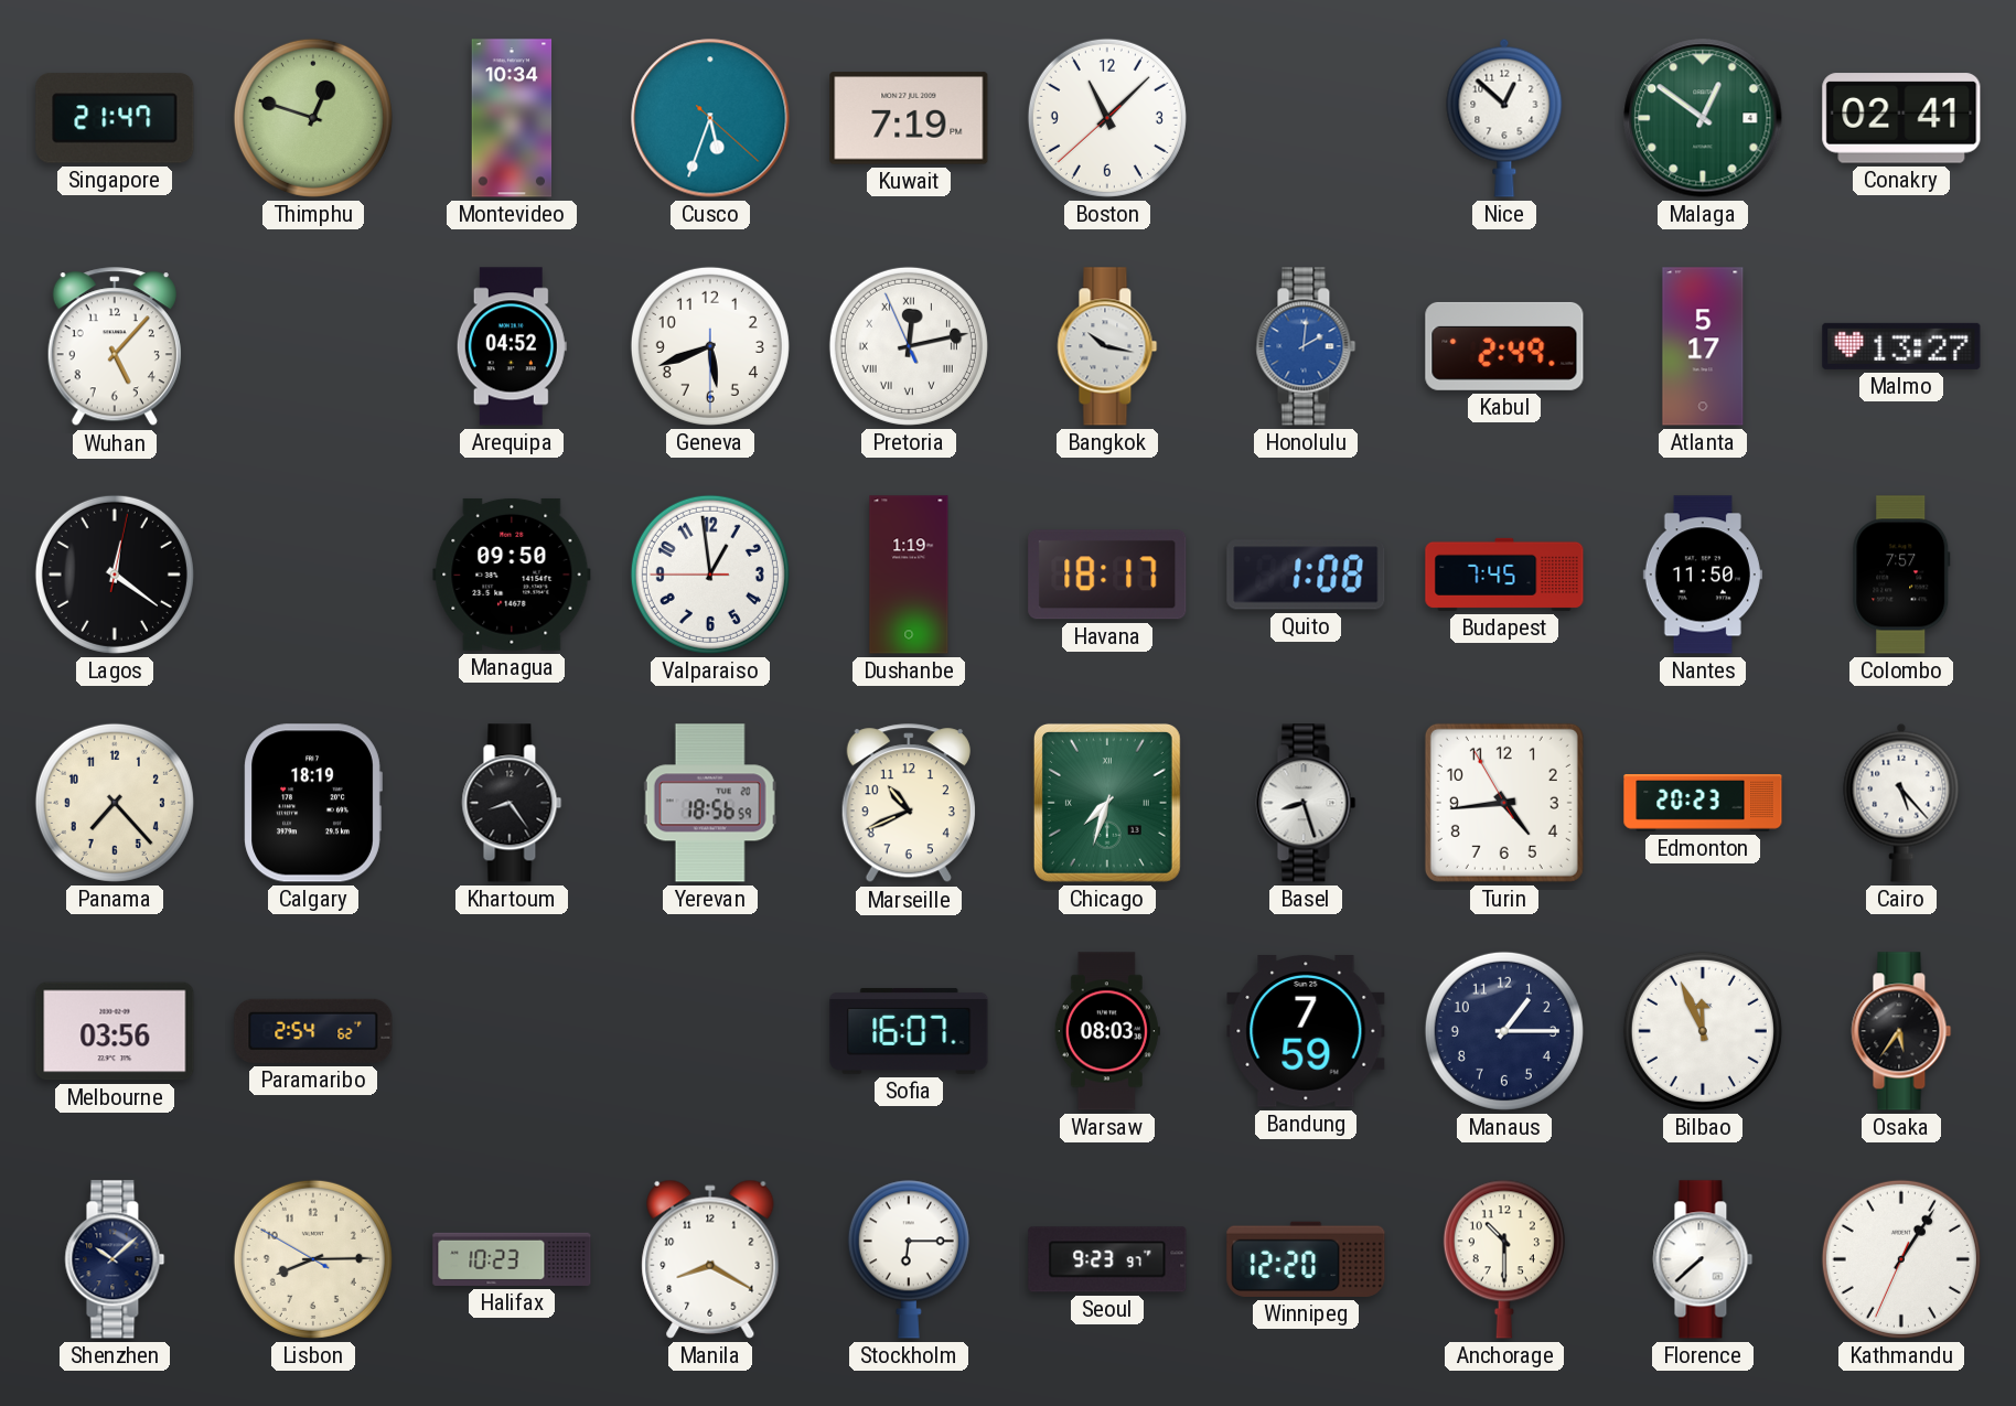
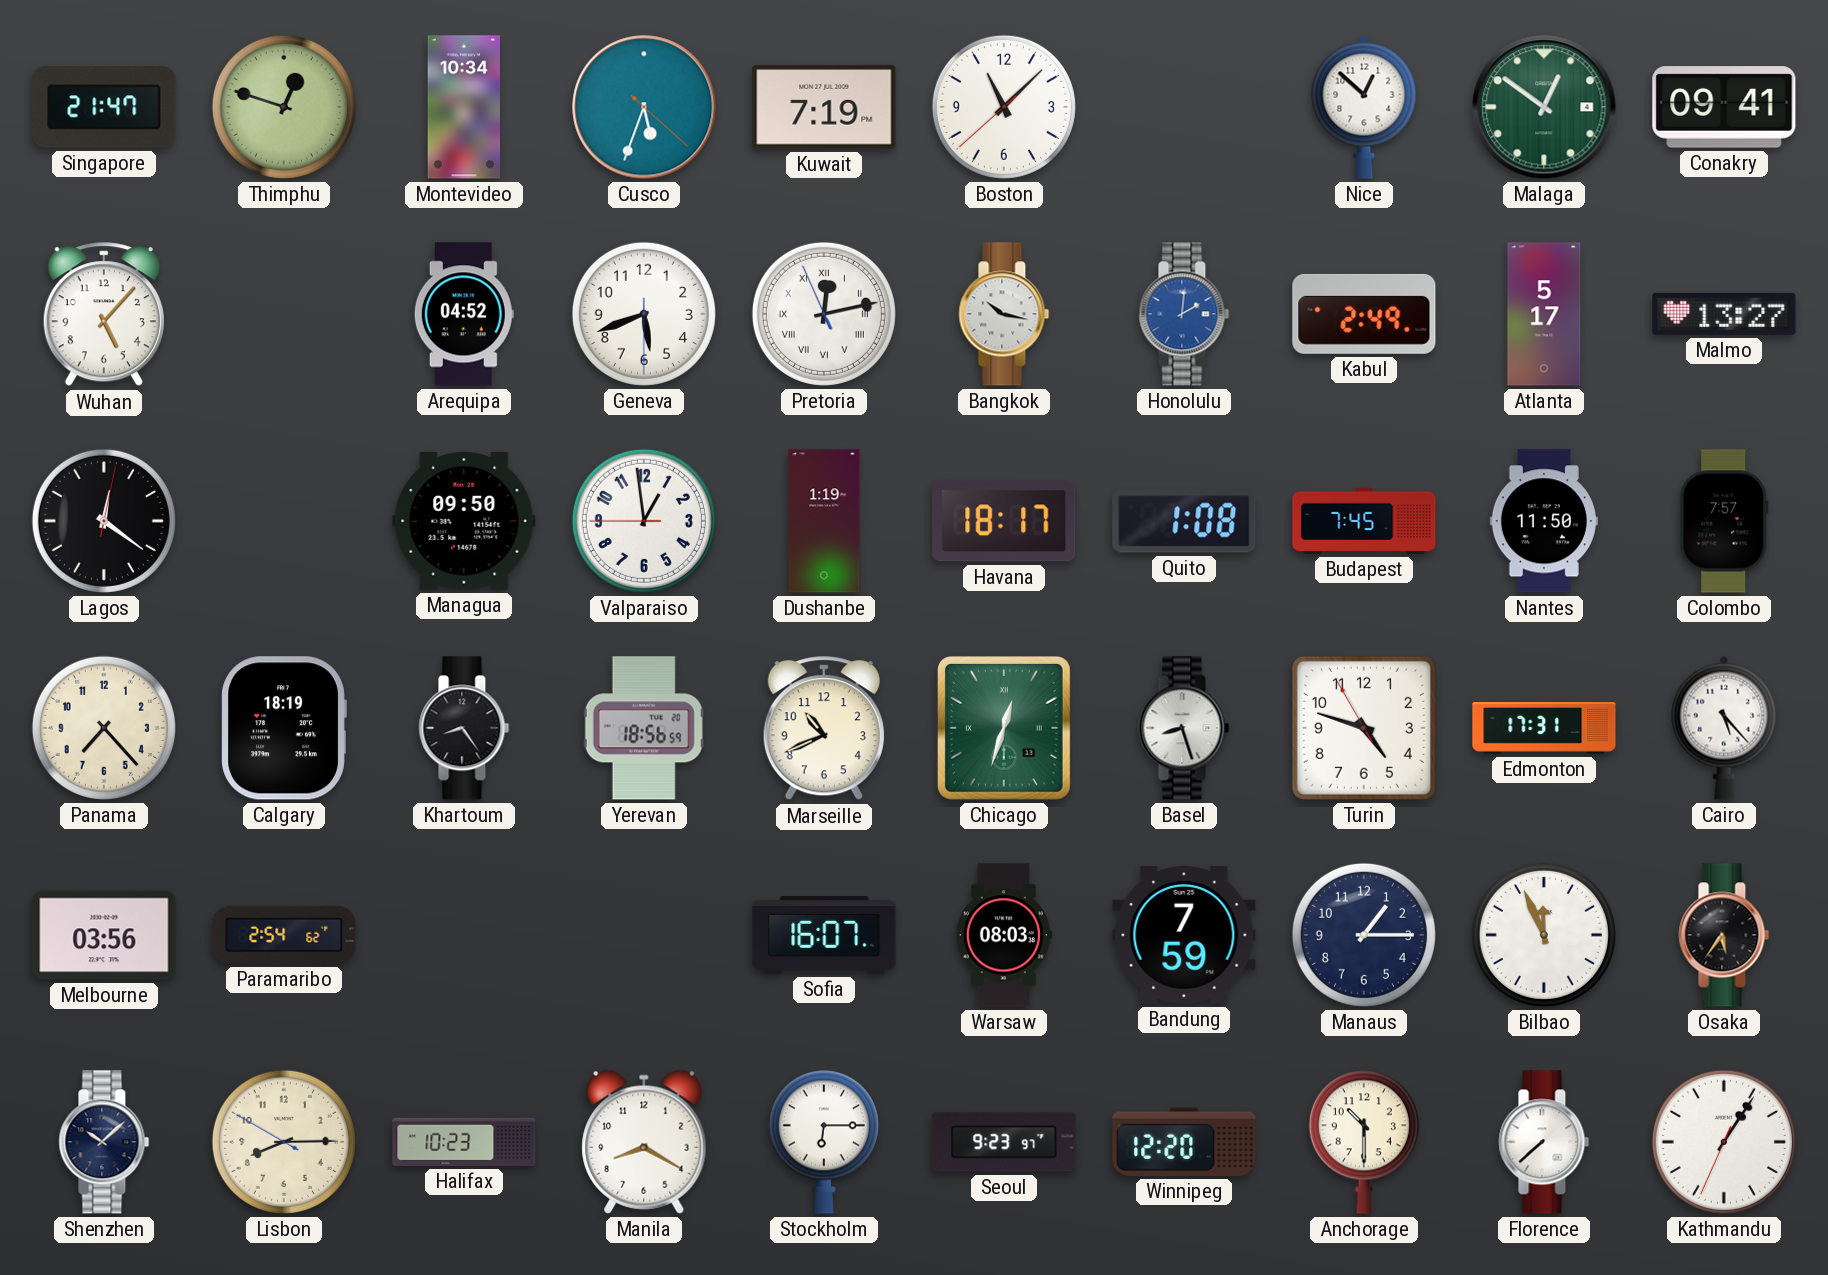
Conakry: 02:41 -> 09:41
Chicago: 7:33 -> 12:33
Turin: 4:43 -> 4:47
Edmonton: 20:23 -> 17:31
